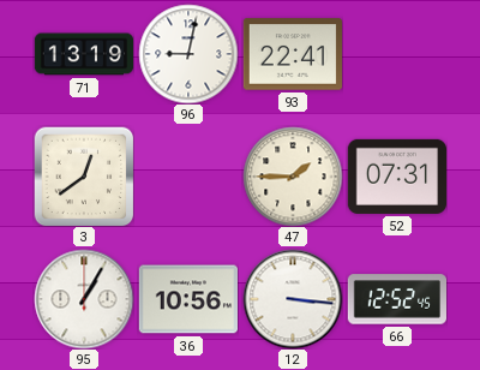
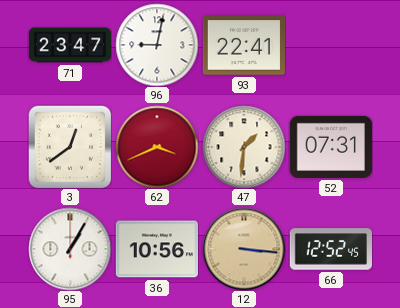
71: 13:19 -> 23:47
62: none -> 3:41
47: 1:45 -> 1:31
12 dial: white -> champagne
